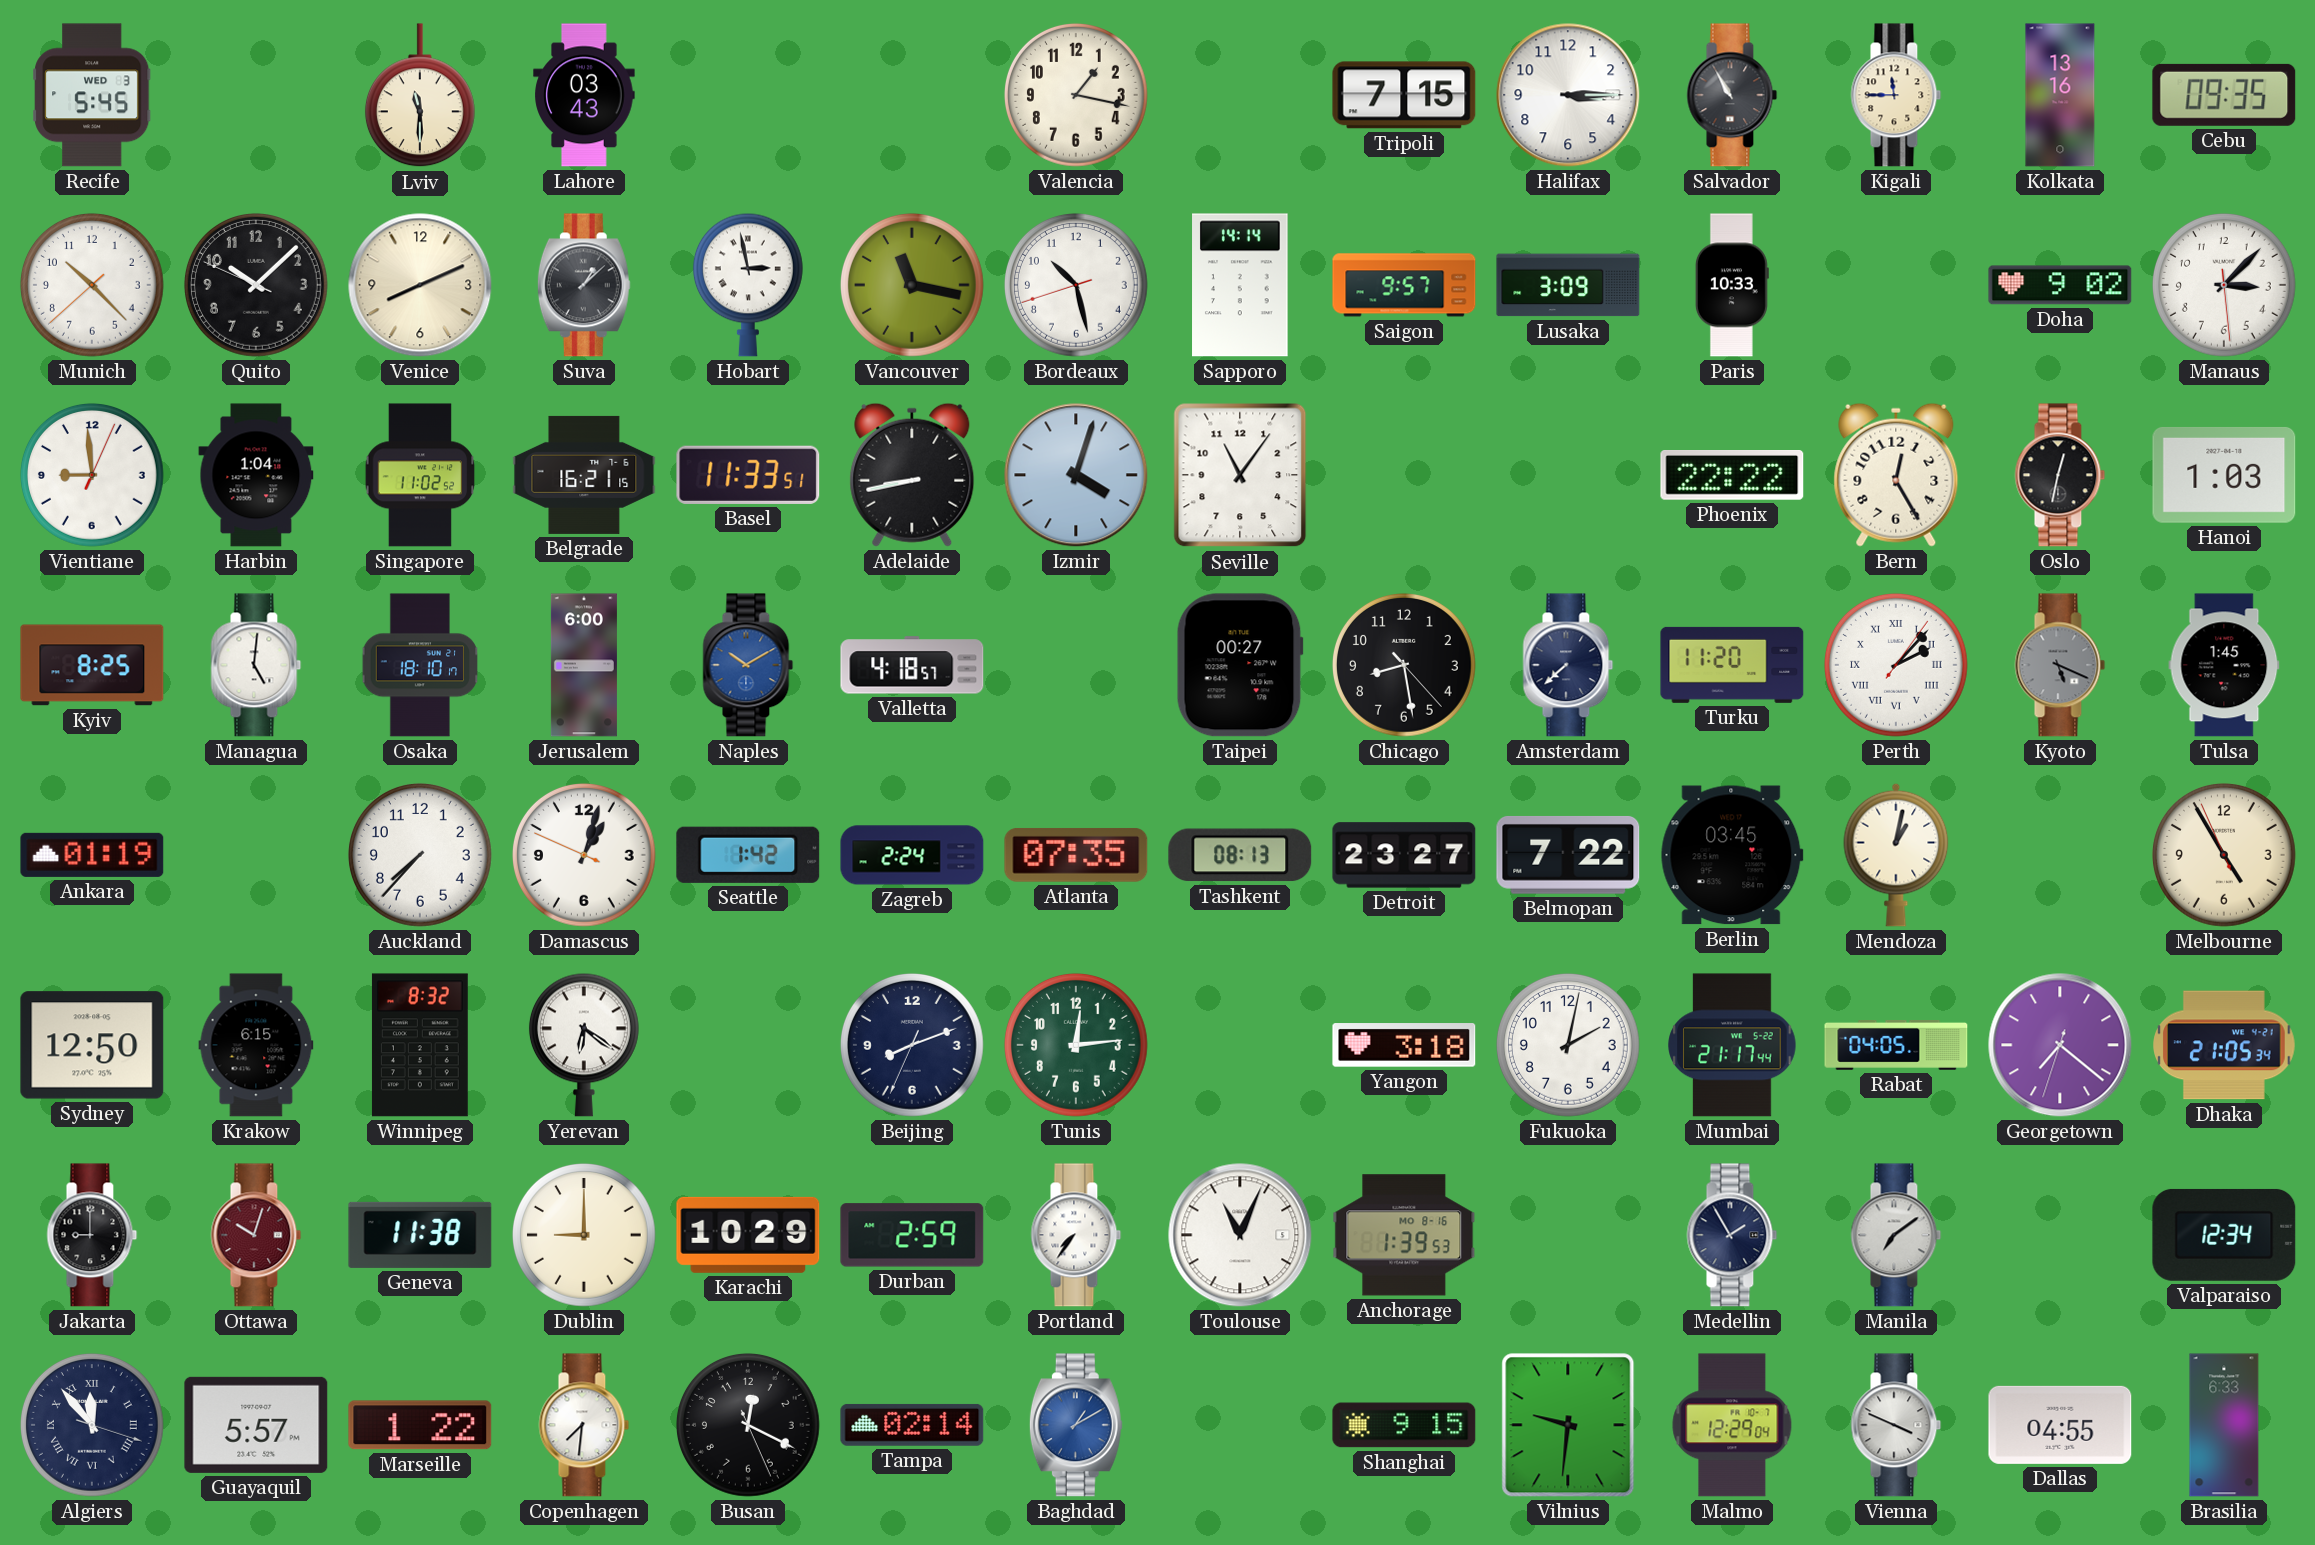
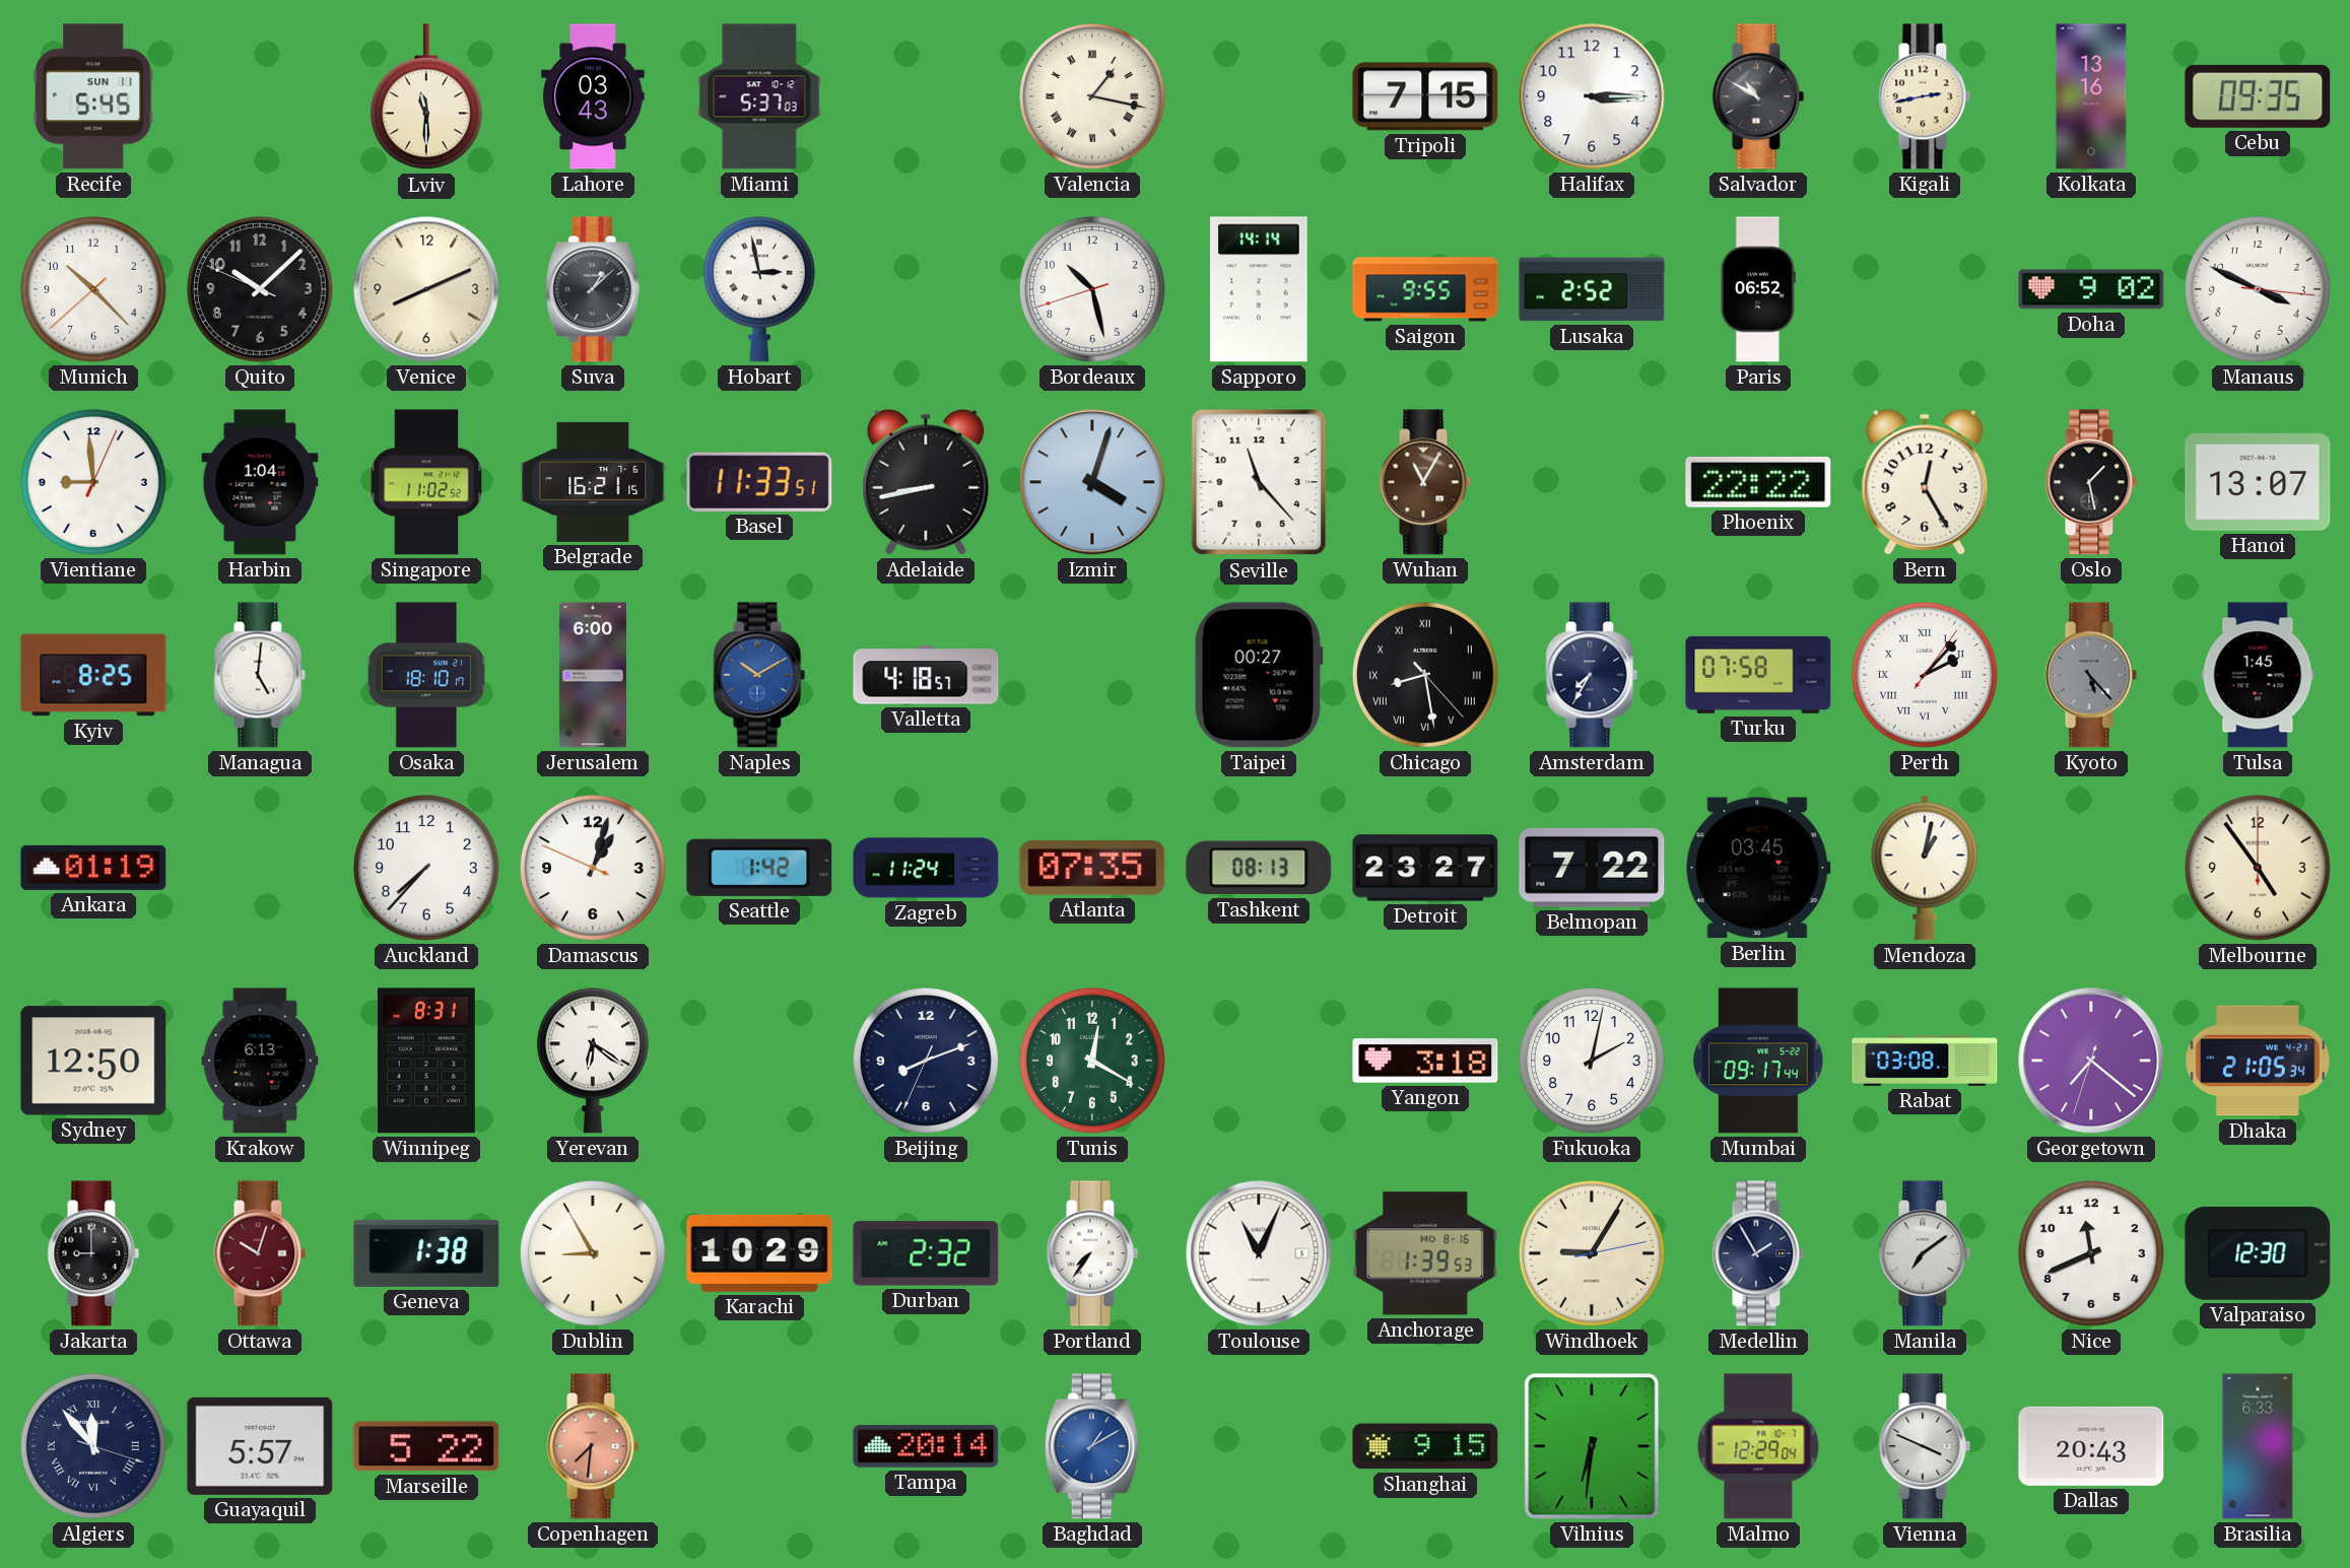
Recife date: WED 3 -> SUN 11
Miami: none -> 5:37
Valencia numerals: Arabic -> Roman
Salvador: 10:55 -> 10:50
Kigali: 11:45 -> 2:43
Vancouver: 11:17 -> none
Saigon: 9:57 -> 9:55
Lusaka: 3:09 -> 2:52
Paris: 10:33 -> 06:52
Manaus: 3:07 -> 3:49
Seville: 11:06 -> 11:23
Wuhan: none -> 11:05
Oslo: 12:32 -> 1:28
Hanoi: 1:03 -> 13:07
Chicago numerals: Arabic -> Roman
Amsterdam: 7:38 -> 7:35
Turku: 11:20 -> 07:58
Kyoto: 5:19 -> 5:23
Zagreb: 2:24 -> 11:24
Melbourne: 4:54:56 -> 4:54:00
Krakow: 6:15 -> 6:13
Winnipeg: 8:32 -> 8:31
Tunis: 12:14 -> 12:20
Mumbai: 21:17 -> 09:17
Rabat: 04:05 -> 03:08
Geneva: 11:38 -> 1:38
Dublin: 9:00 -> 8:55
Durban: 2:59 -> 2:32
Windhoek: none -> 9:05
Nice: none -> 11:41
Valparaiso: 12:34 -> 12:30
Marseille: 1:22 -> 5:22
Copenhagen dial: white -> salmon
Busan: 12:19 -> none
Tampa: 02:14 -> 20:14
Vilnius: 9:31 -> 6:31
Dallas: 04:55 -> 20:43
